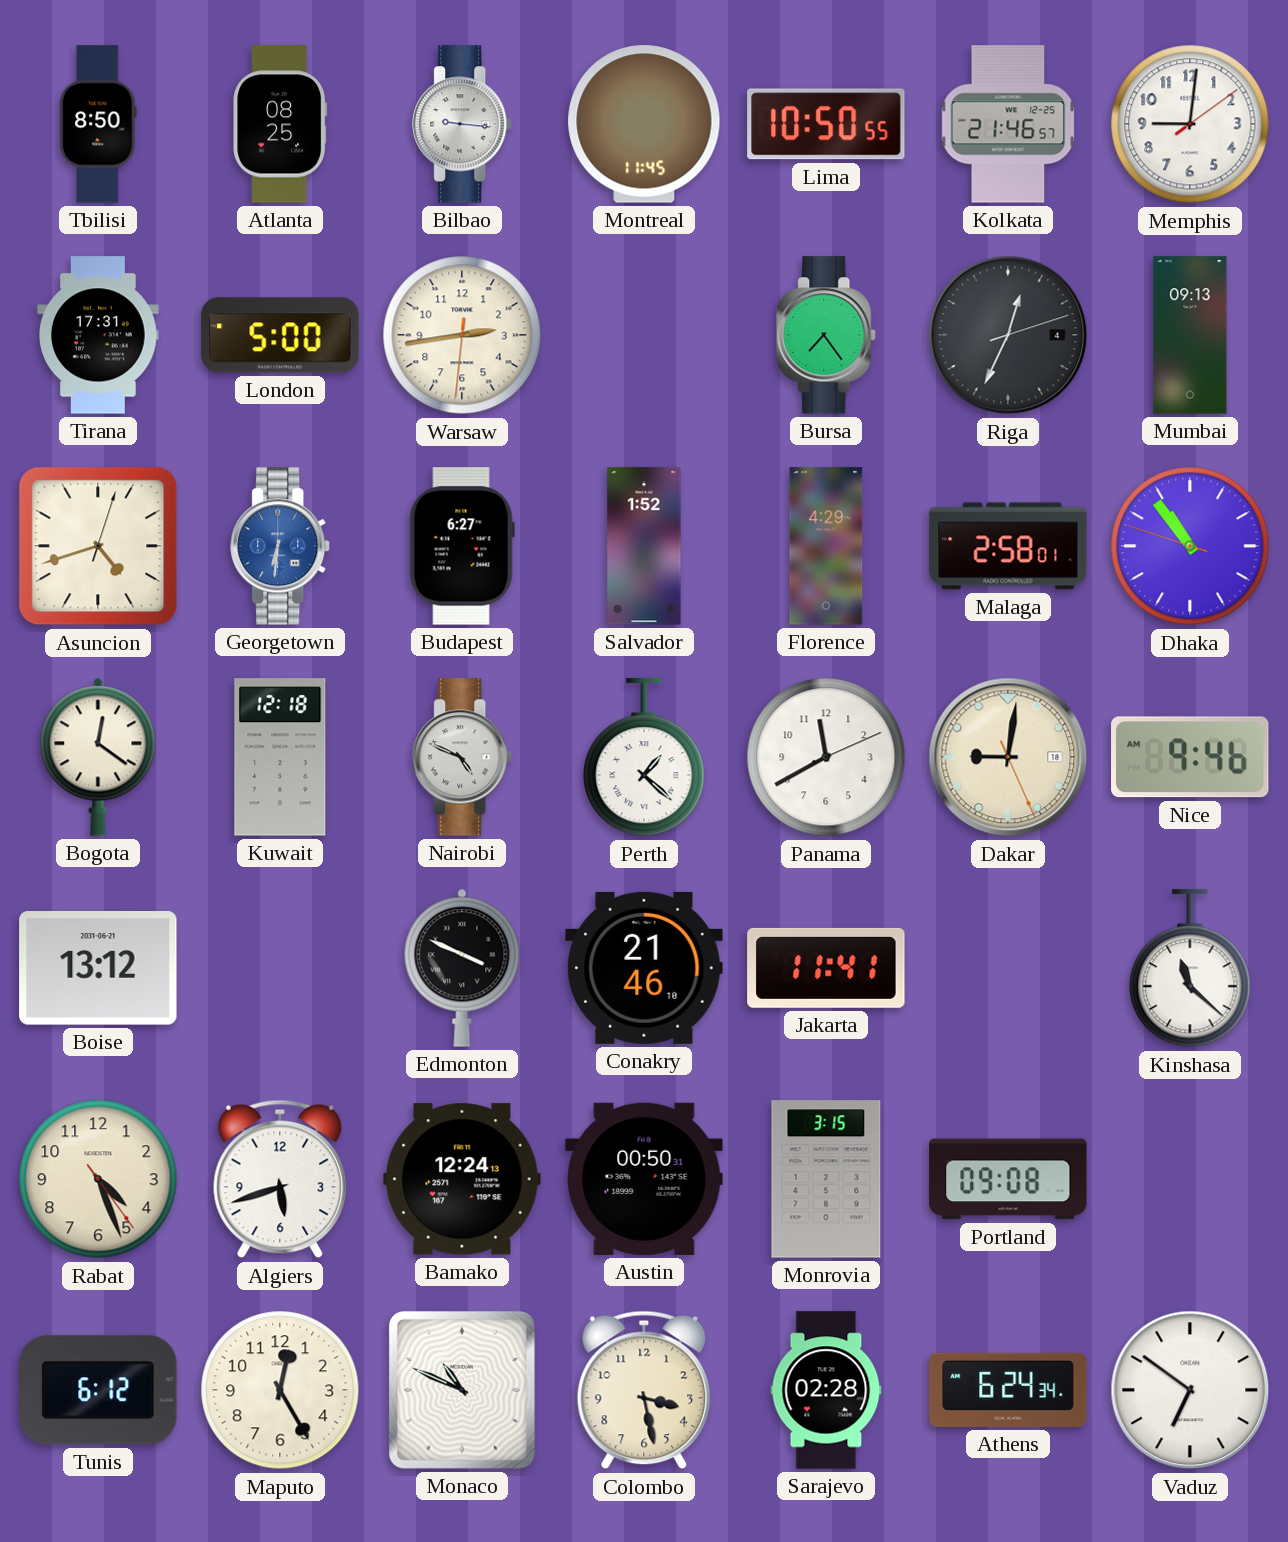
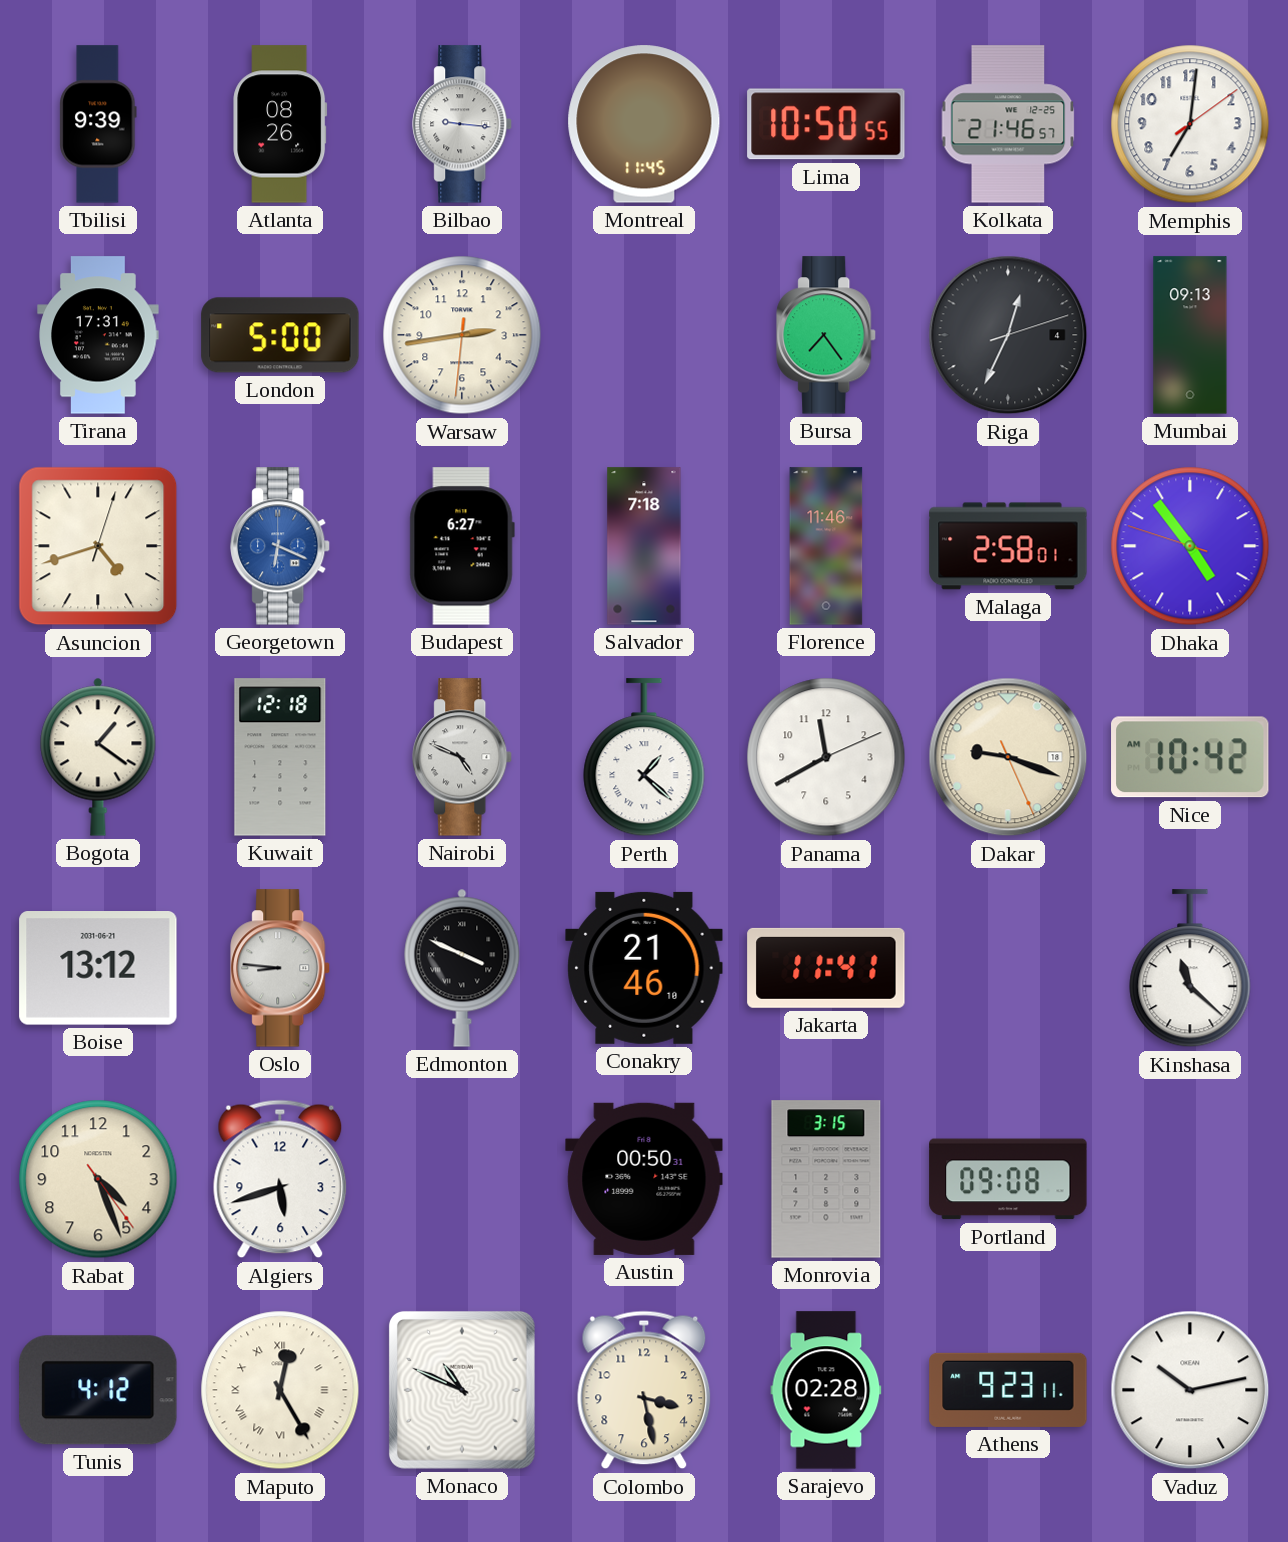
Tbilisi: 8:50 -> 9:39
Atlanta: 08:25 -> 08:26
Memphis: 9:01 -> 7:01
Georgetown: 6:31 -> 6:19
Salvador: 1:52 -> 7:18
Florence: 4:29 -> 11:46
Dhaka: 10:53 -> 4:53
Bogota: 12:21 -> 1:21
Dakar: 9:01 -> 9:18
Nice: 9:46 -> 10:42
Oslo: none -> 8:46
Bamako: 12:24 -> none
Tunis: 6:12 -> 4:12
Maputo numerals: Arabic -> Roman
Athens: 6:24 -> 9:23
Vaduz: 6:51 -> 10:13
